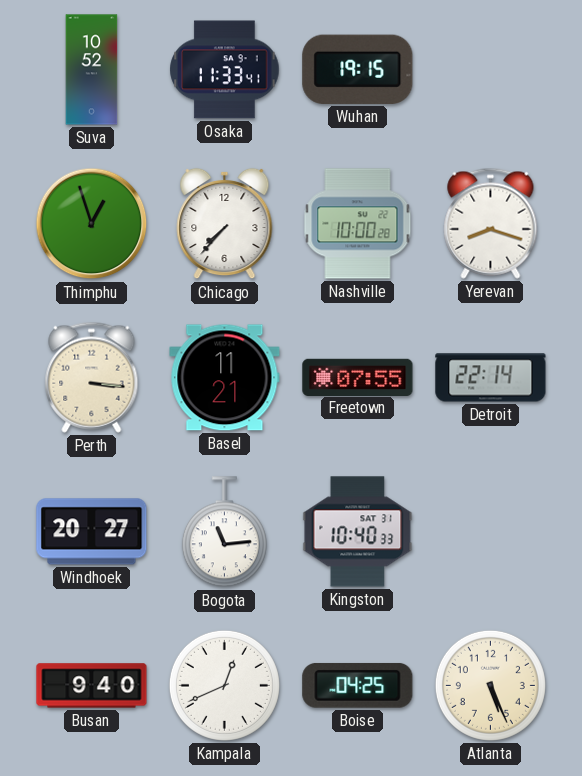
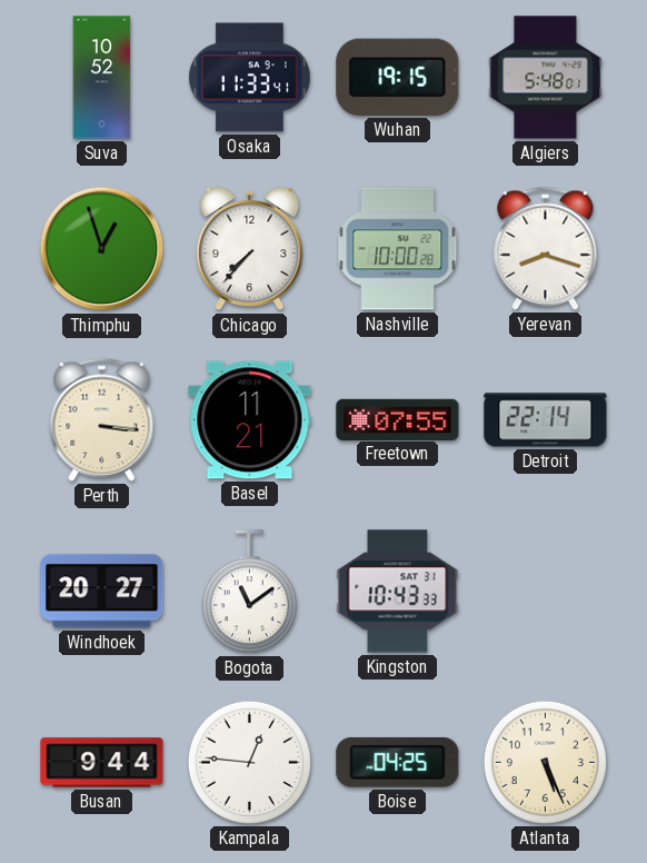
Algiers: none -> 5:48
Bogota: 11:14 -> 11:09
Kingston: 10:40 -> 10:43
Busan: 9:40 -> 9:44
Kampala: 12:41 -> 12:46
